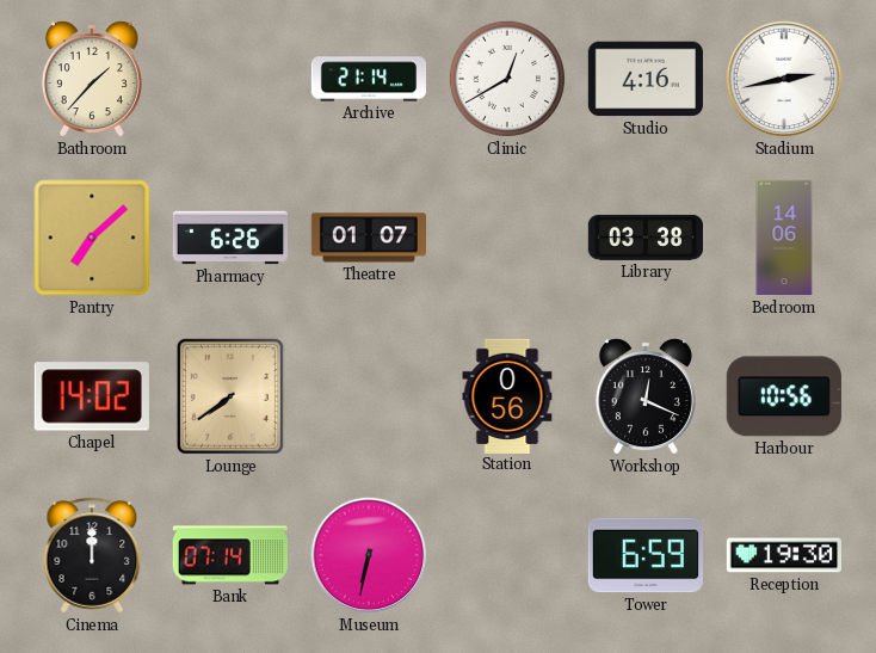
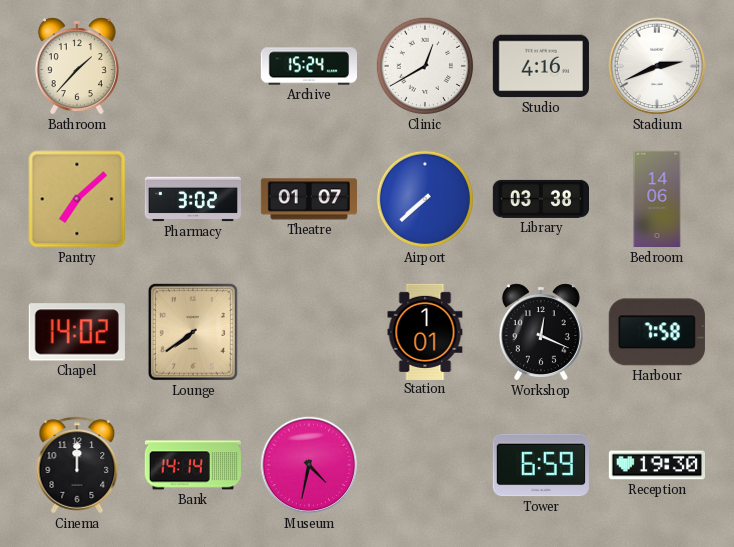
Archive: 21:14 -> 15:24
Stadium: 2:43 -> 2:41
Pharmacy: 6:26 -> 3:02
Airport: none -> 7:38
Station: 0:56 -> 1:01
Harbour: 10:56 -> 7:58
Bank: 07:14 -> 14:14
Museum: 6:32 -> 4:32
